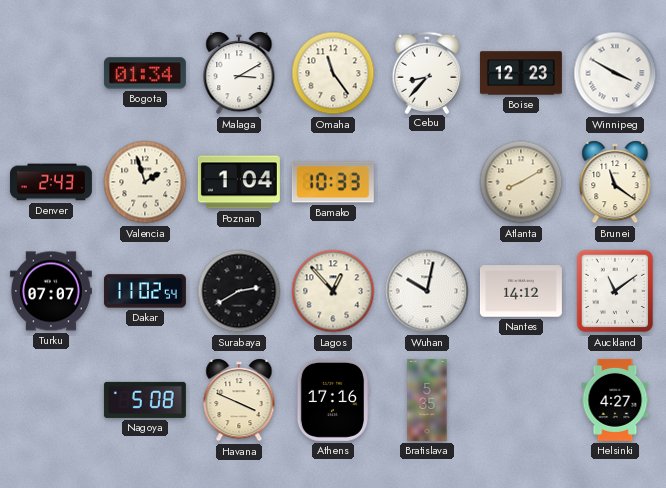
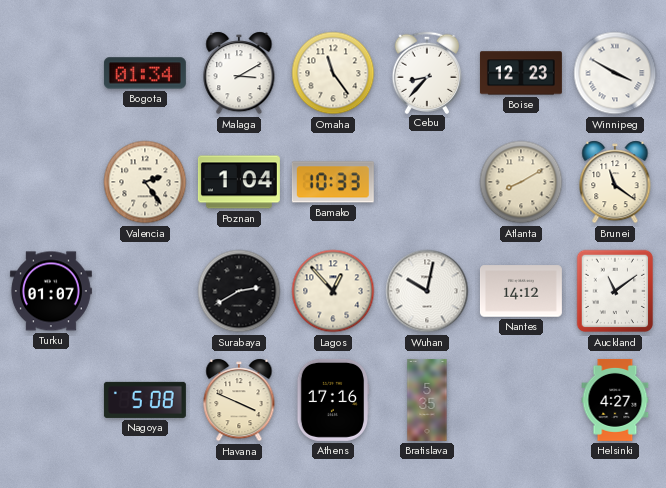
Denver: 2:43 -> none
Valencia: 1:57 -> 2:24
Turku: 07:07 -> 01:07
Dakar: 11:02 -> none
